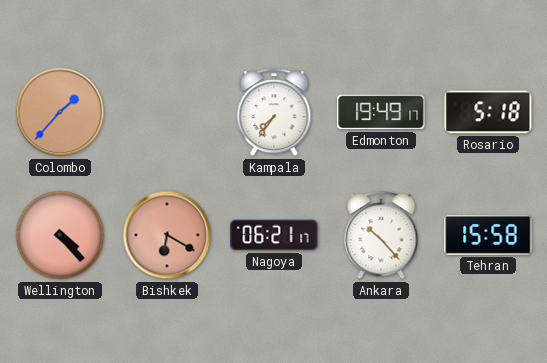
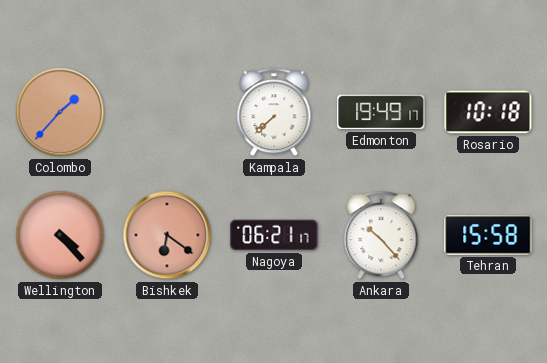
Kampala: 7:36 -> 7:38
Rosario: 5:18 -> 10:18
Bishkek: 6:20 -> 6:21
